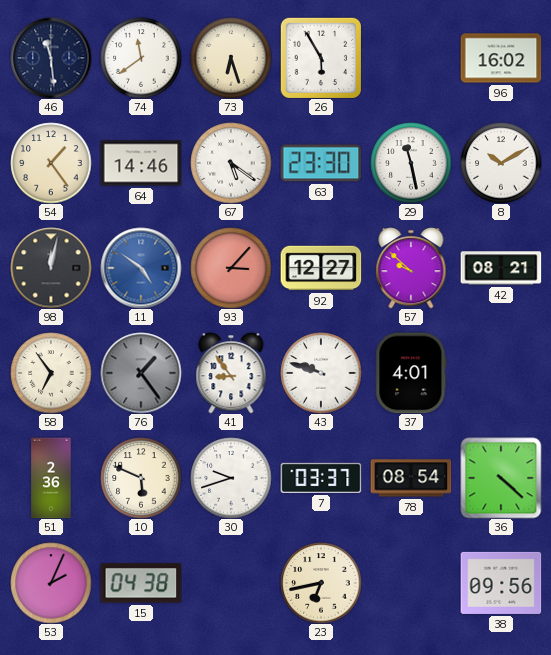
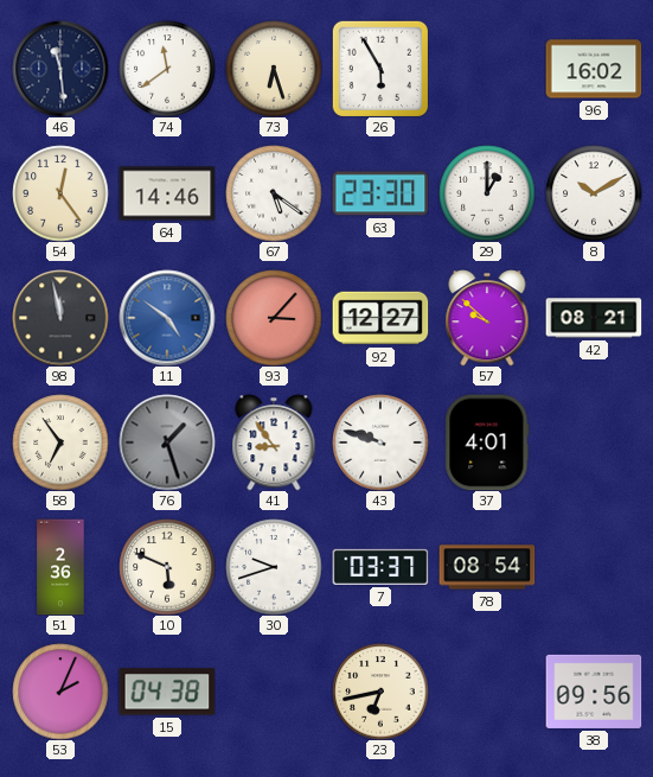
54: 1:24 -> 12:24
29: 11:28 -> 1:00
98: 12:02 -> 11:58
76: 1:24 -> 1:27
36: 4:22 -> none
